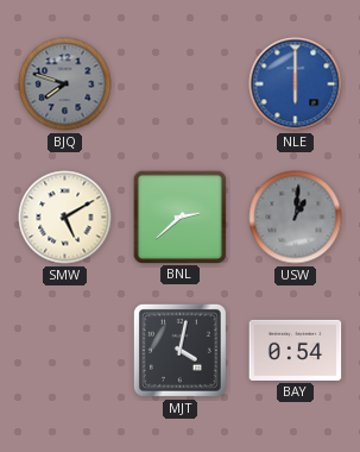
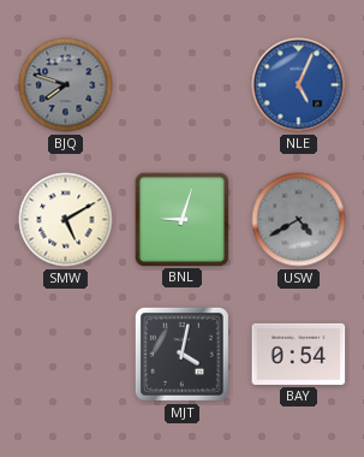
NLE: 6:00 -> 5:04
BNL: 2:38 -> 9:03
USW: 1:01 -> 4:40
